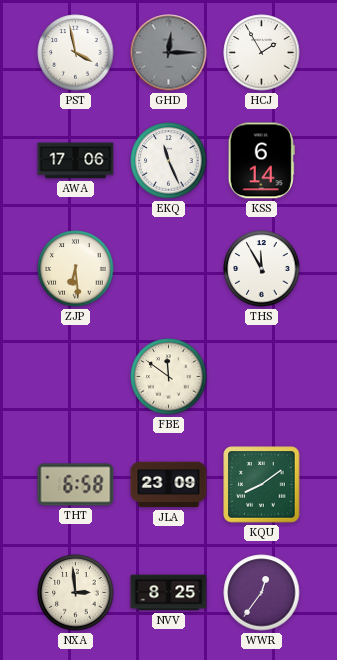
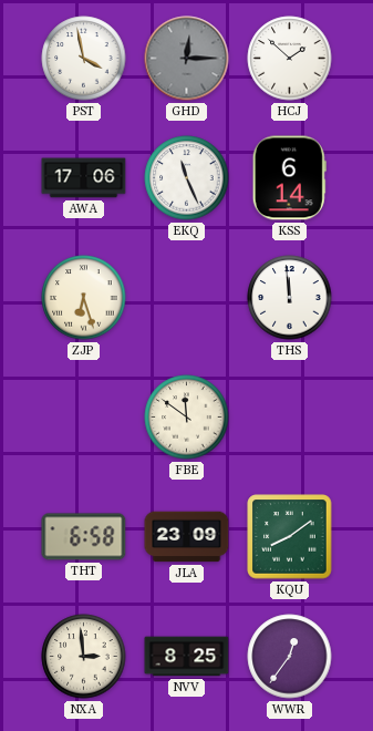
HCJ: 1:55 -> 1:52
ZJP: 6:29 -> 6:27
THS: 11:55 -> 11:59
